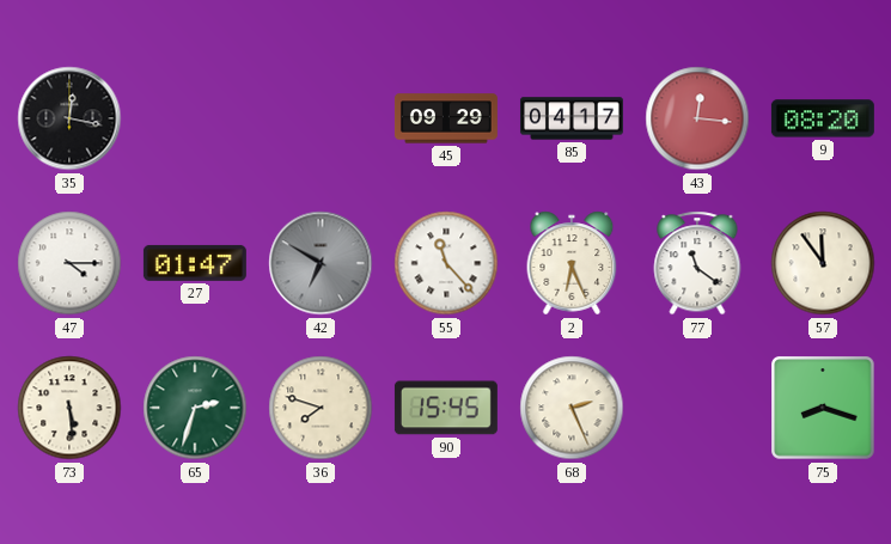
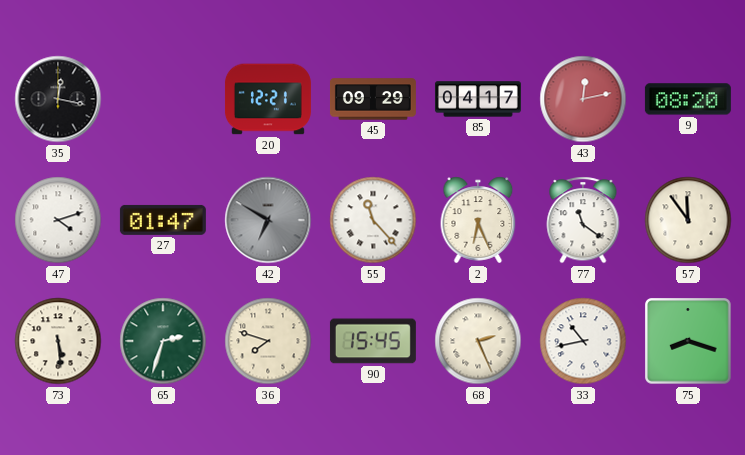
20: none -> 12:21
43: 12:16 -> 12:13
47: 4:15 -> 4:12
33: none -> 10:43
